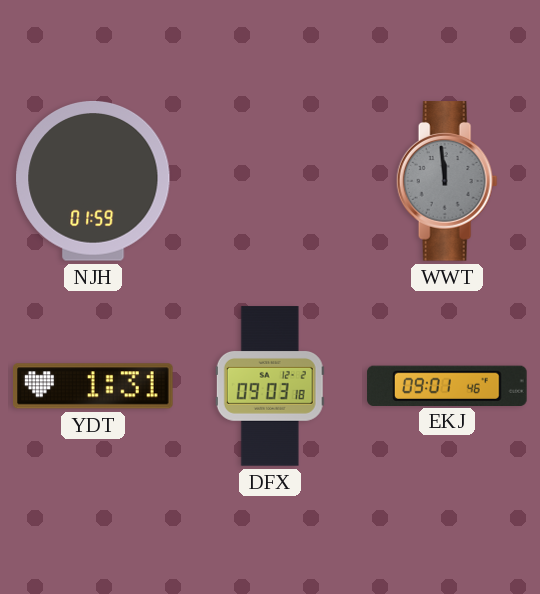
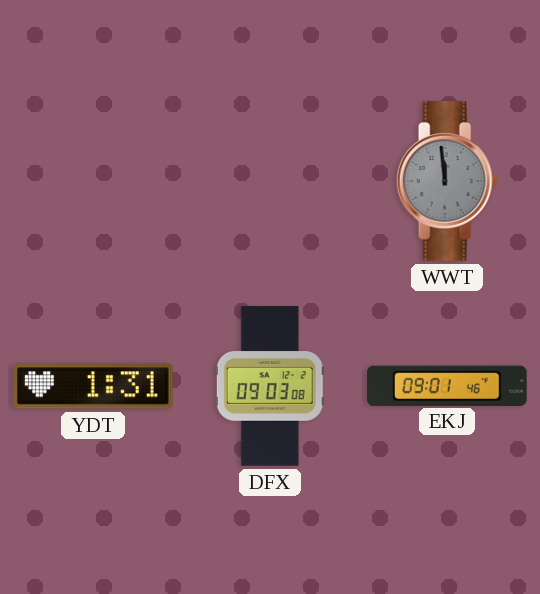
NJH: 01:59 -> none
DFX: 09:03:18 -> 09:03:08
